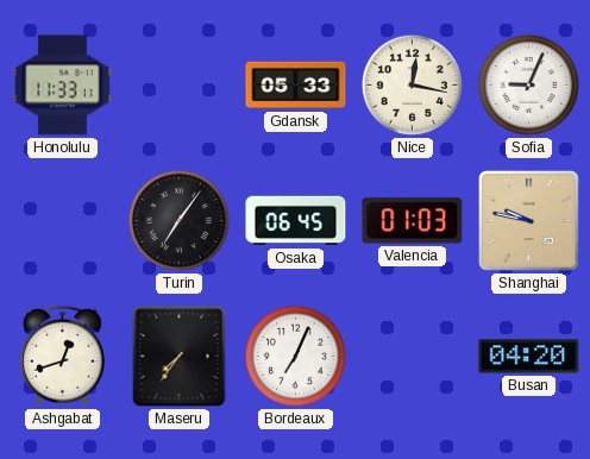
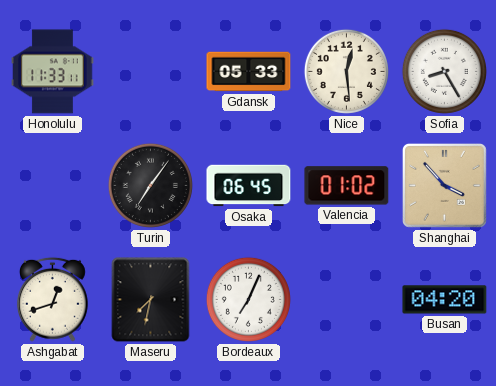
Nice: 12:17 -> 12:29
Sofia: 9:04 -> 8:25
Valencia: 01:03 -> 01:02
Shanghai: 9:47 -> 3:53
Maseru: 7:36 -> 7:32
